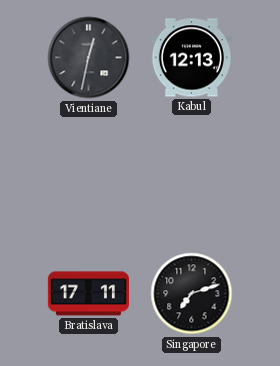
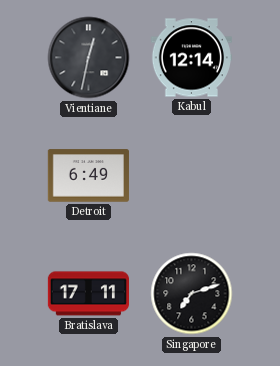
Kabul: 12:13 -> 12:14
Detroit: none -> 6:49
